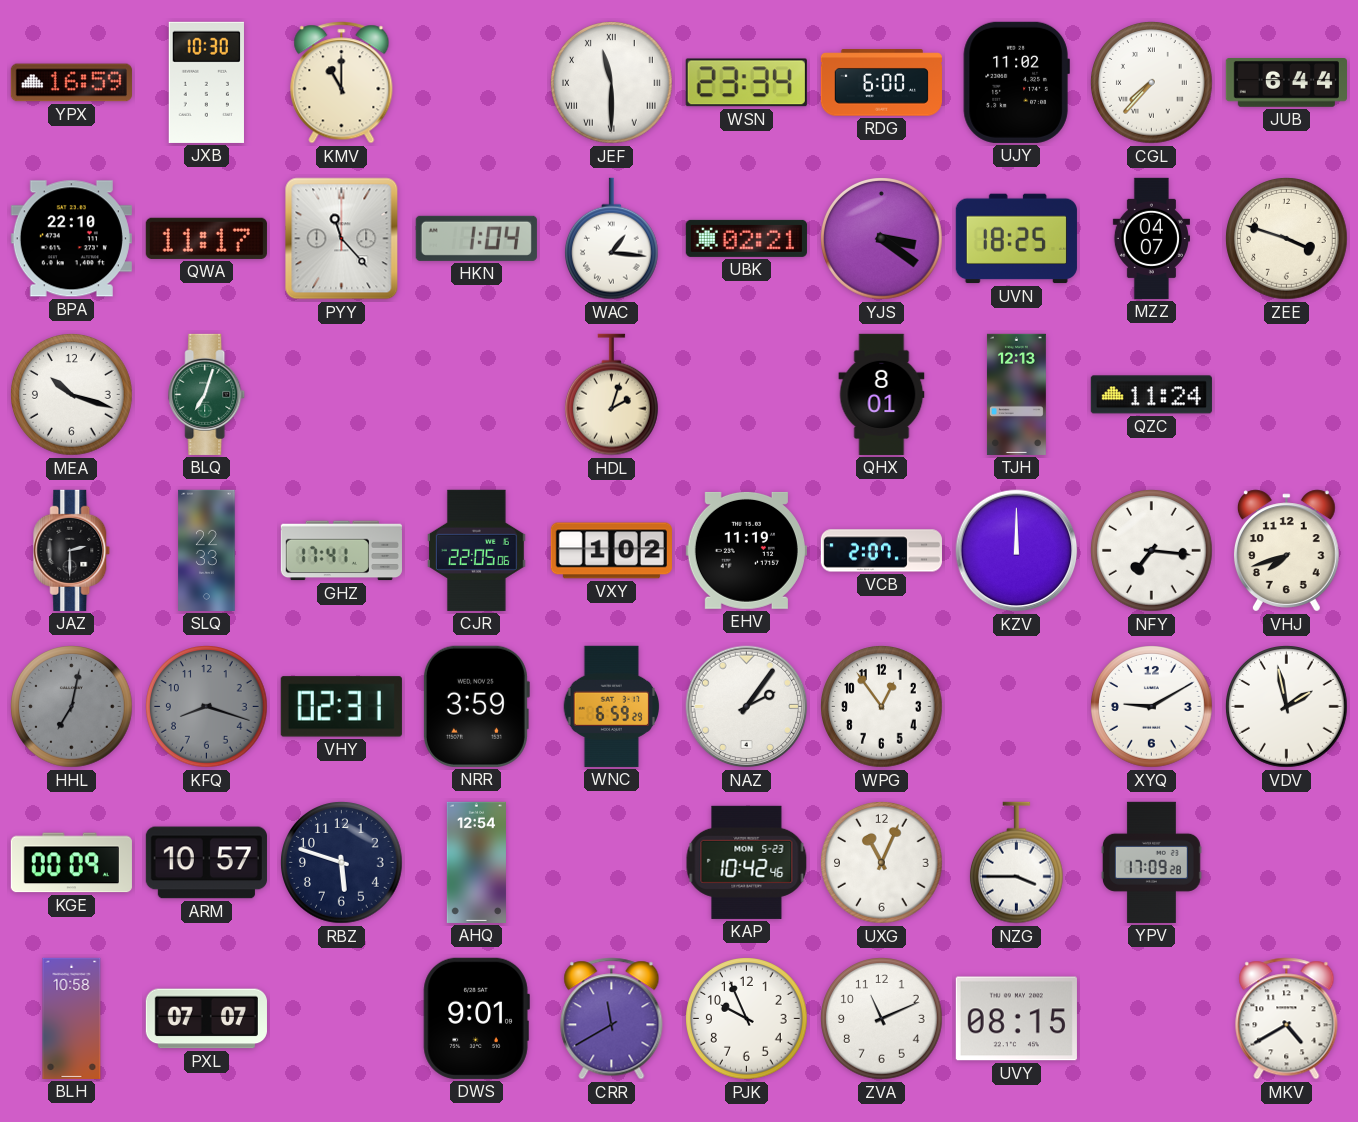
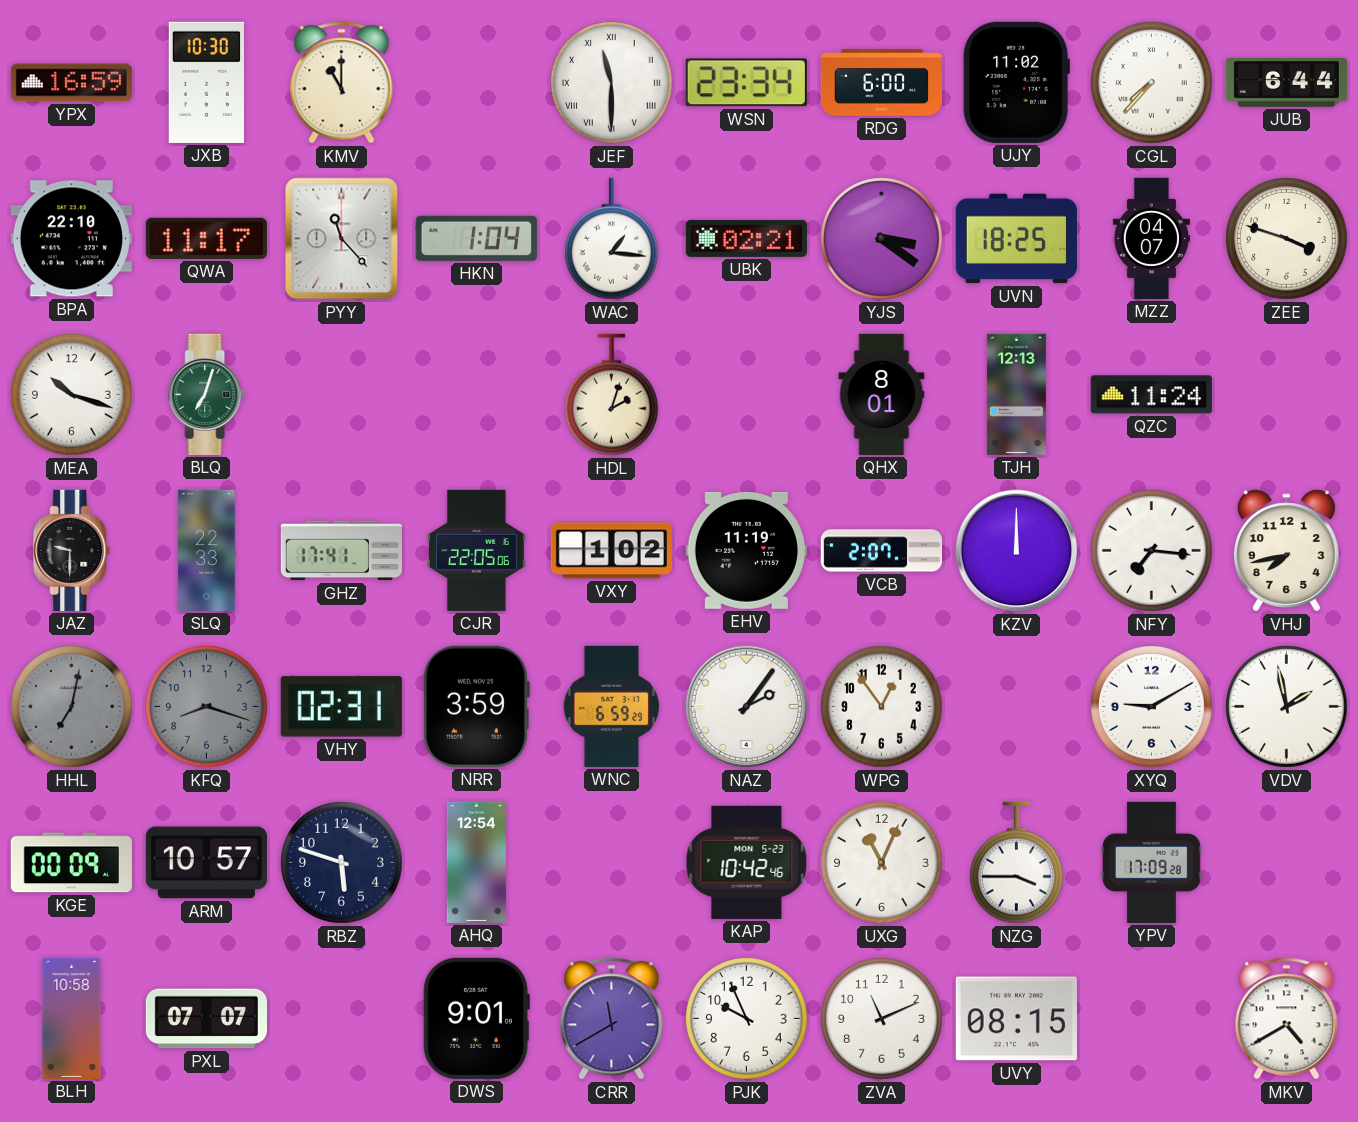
JAZ: 2:30 -> 9:30
VHJ: 7:42 -> 7:43
